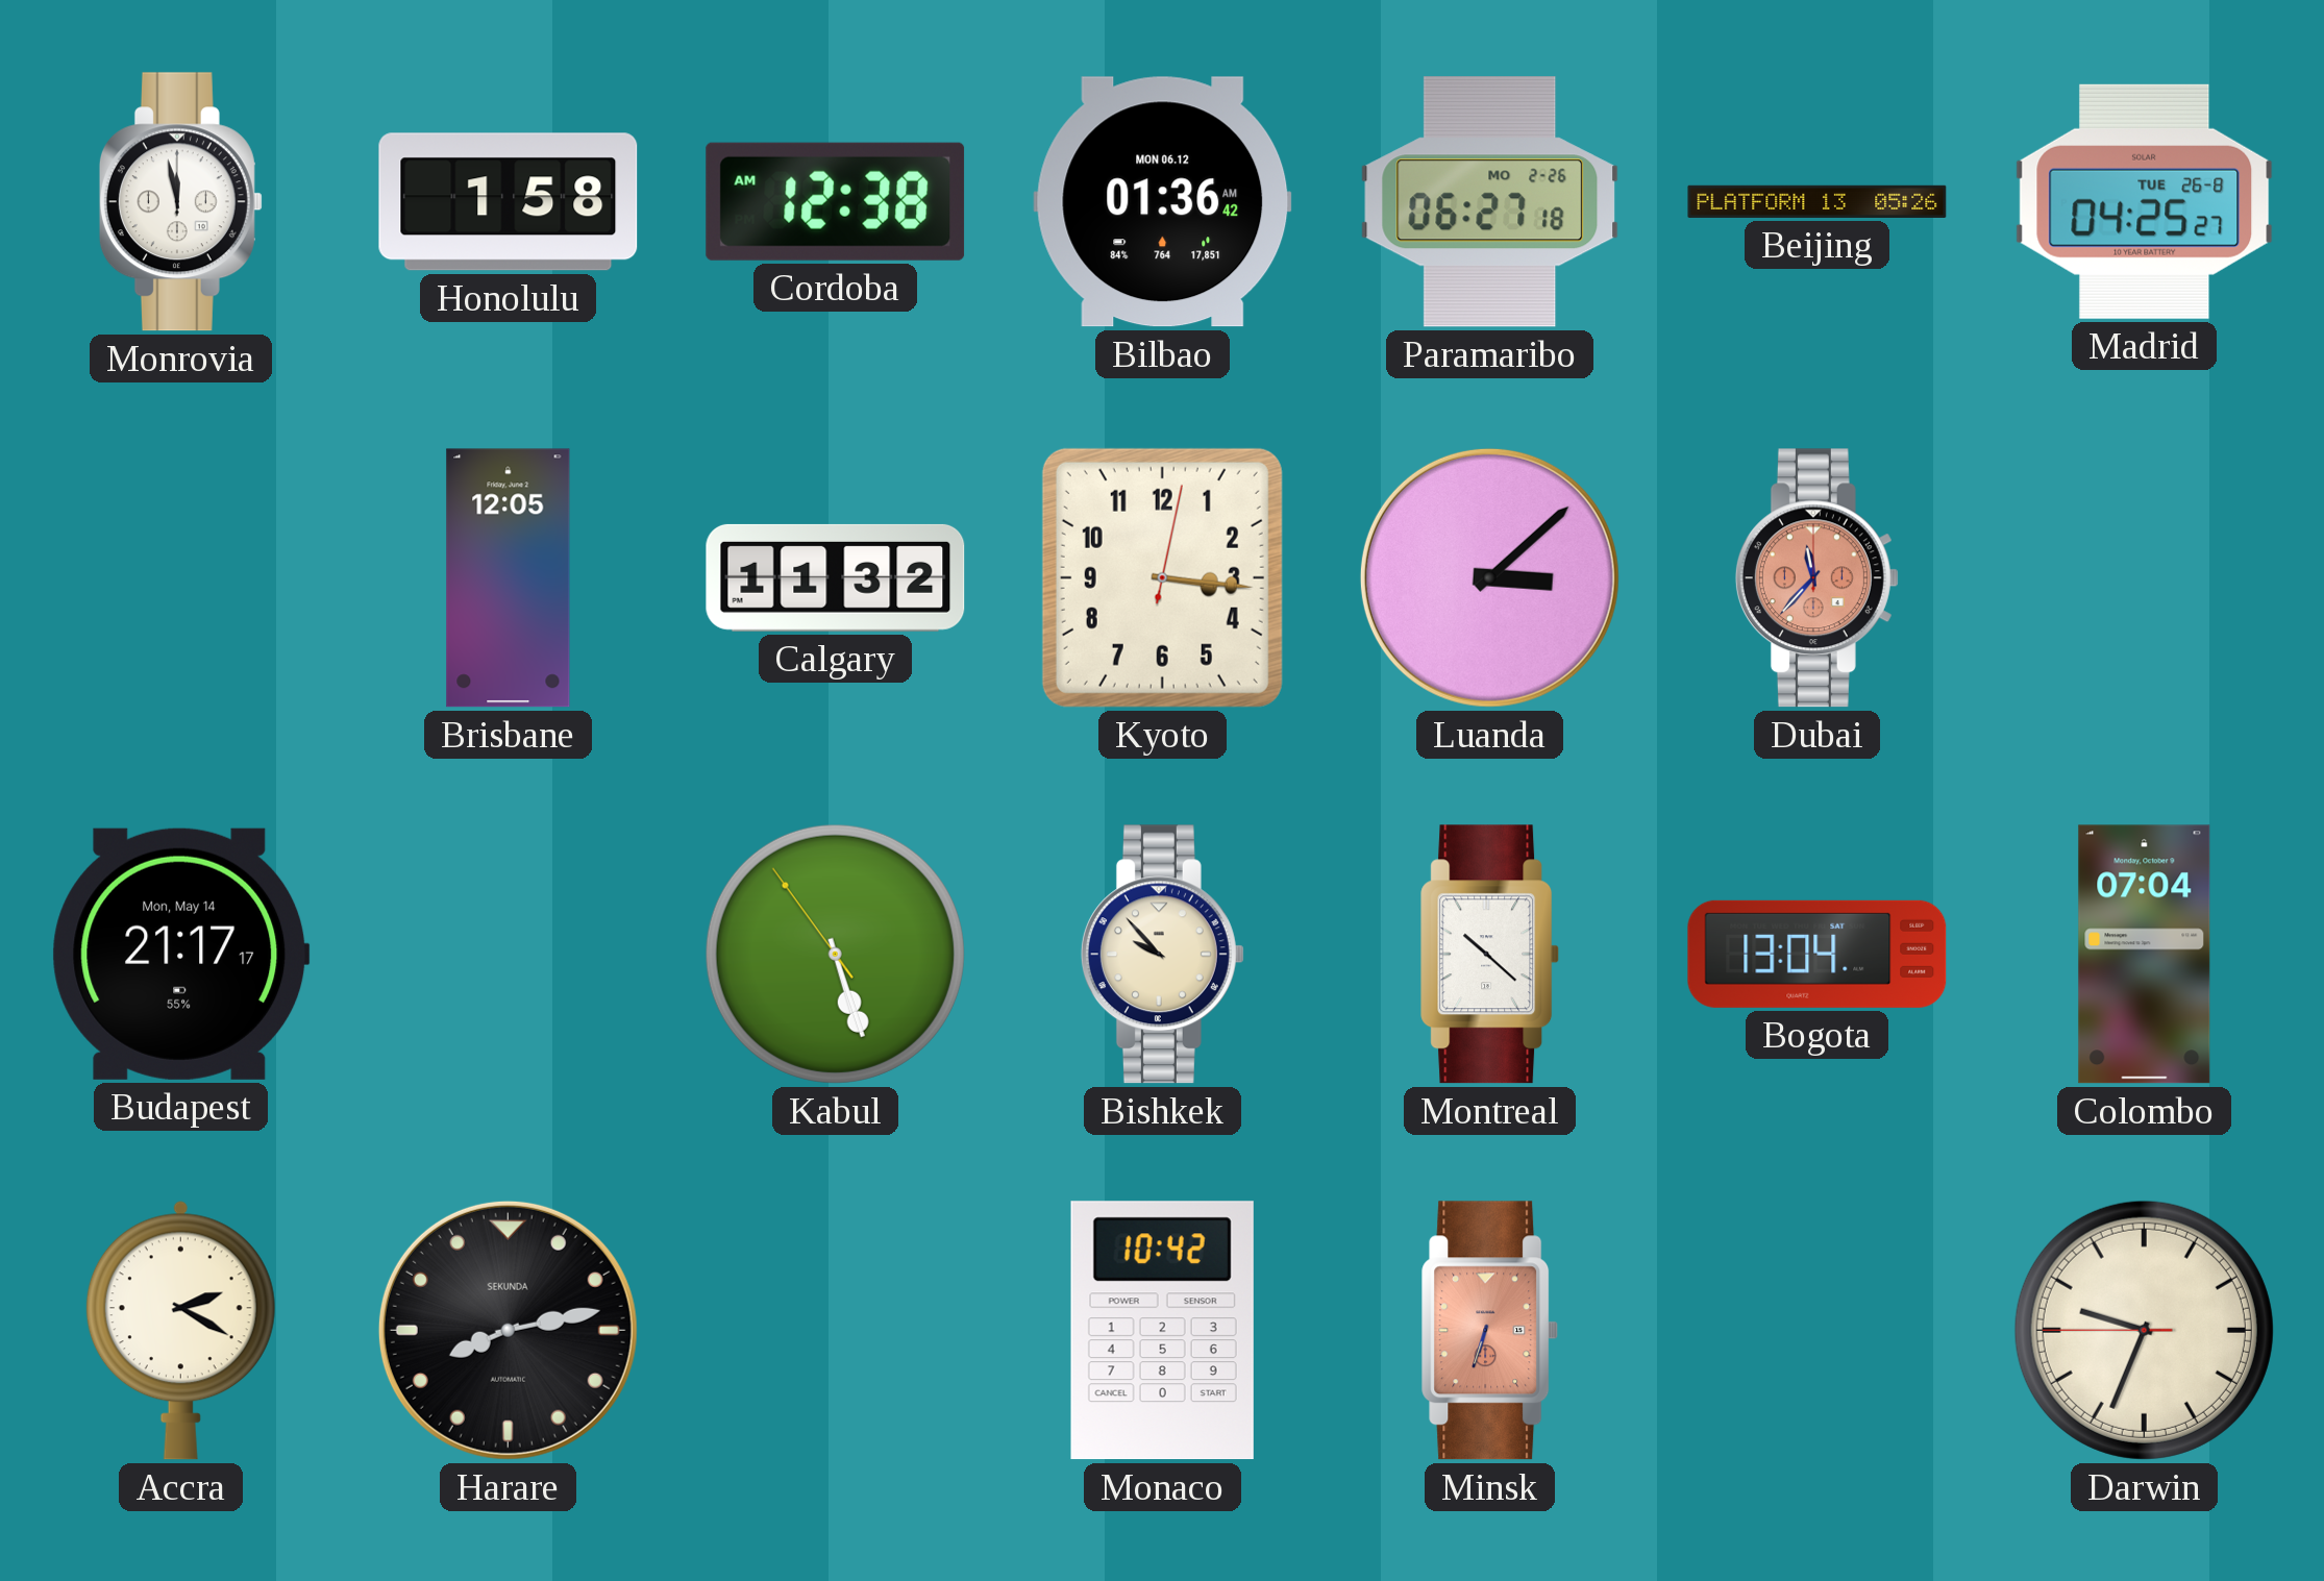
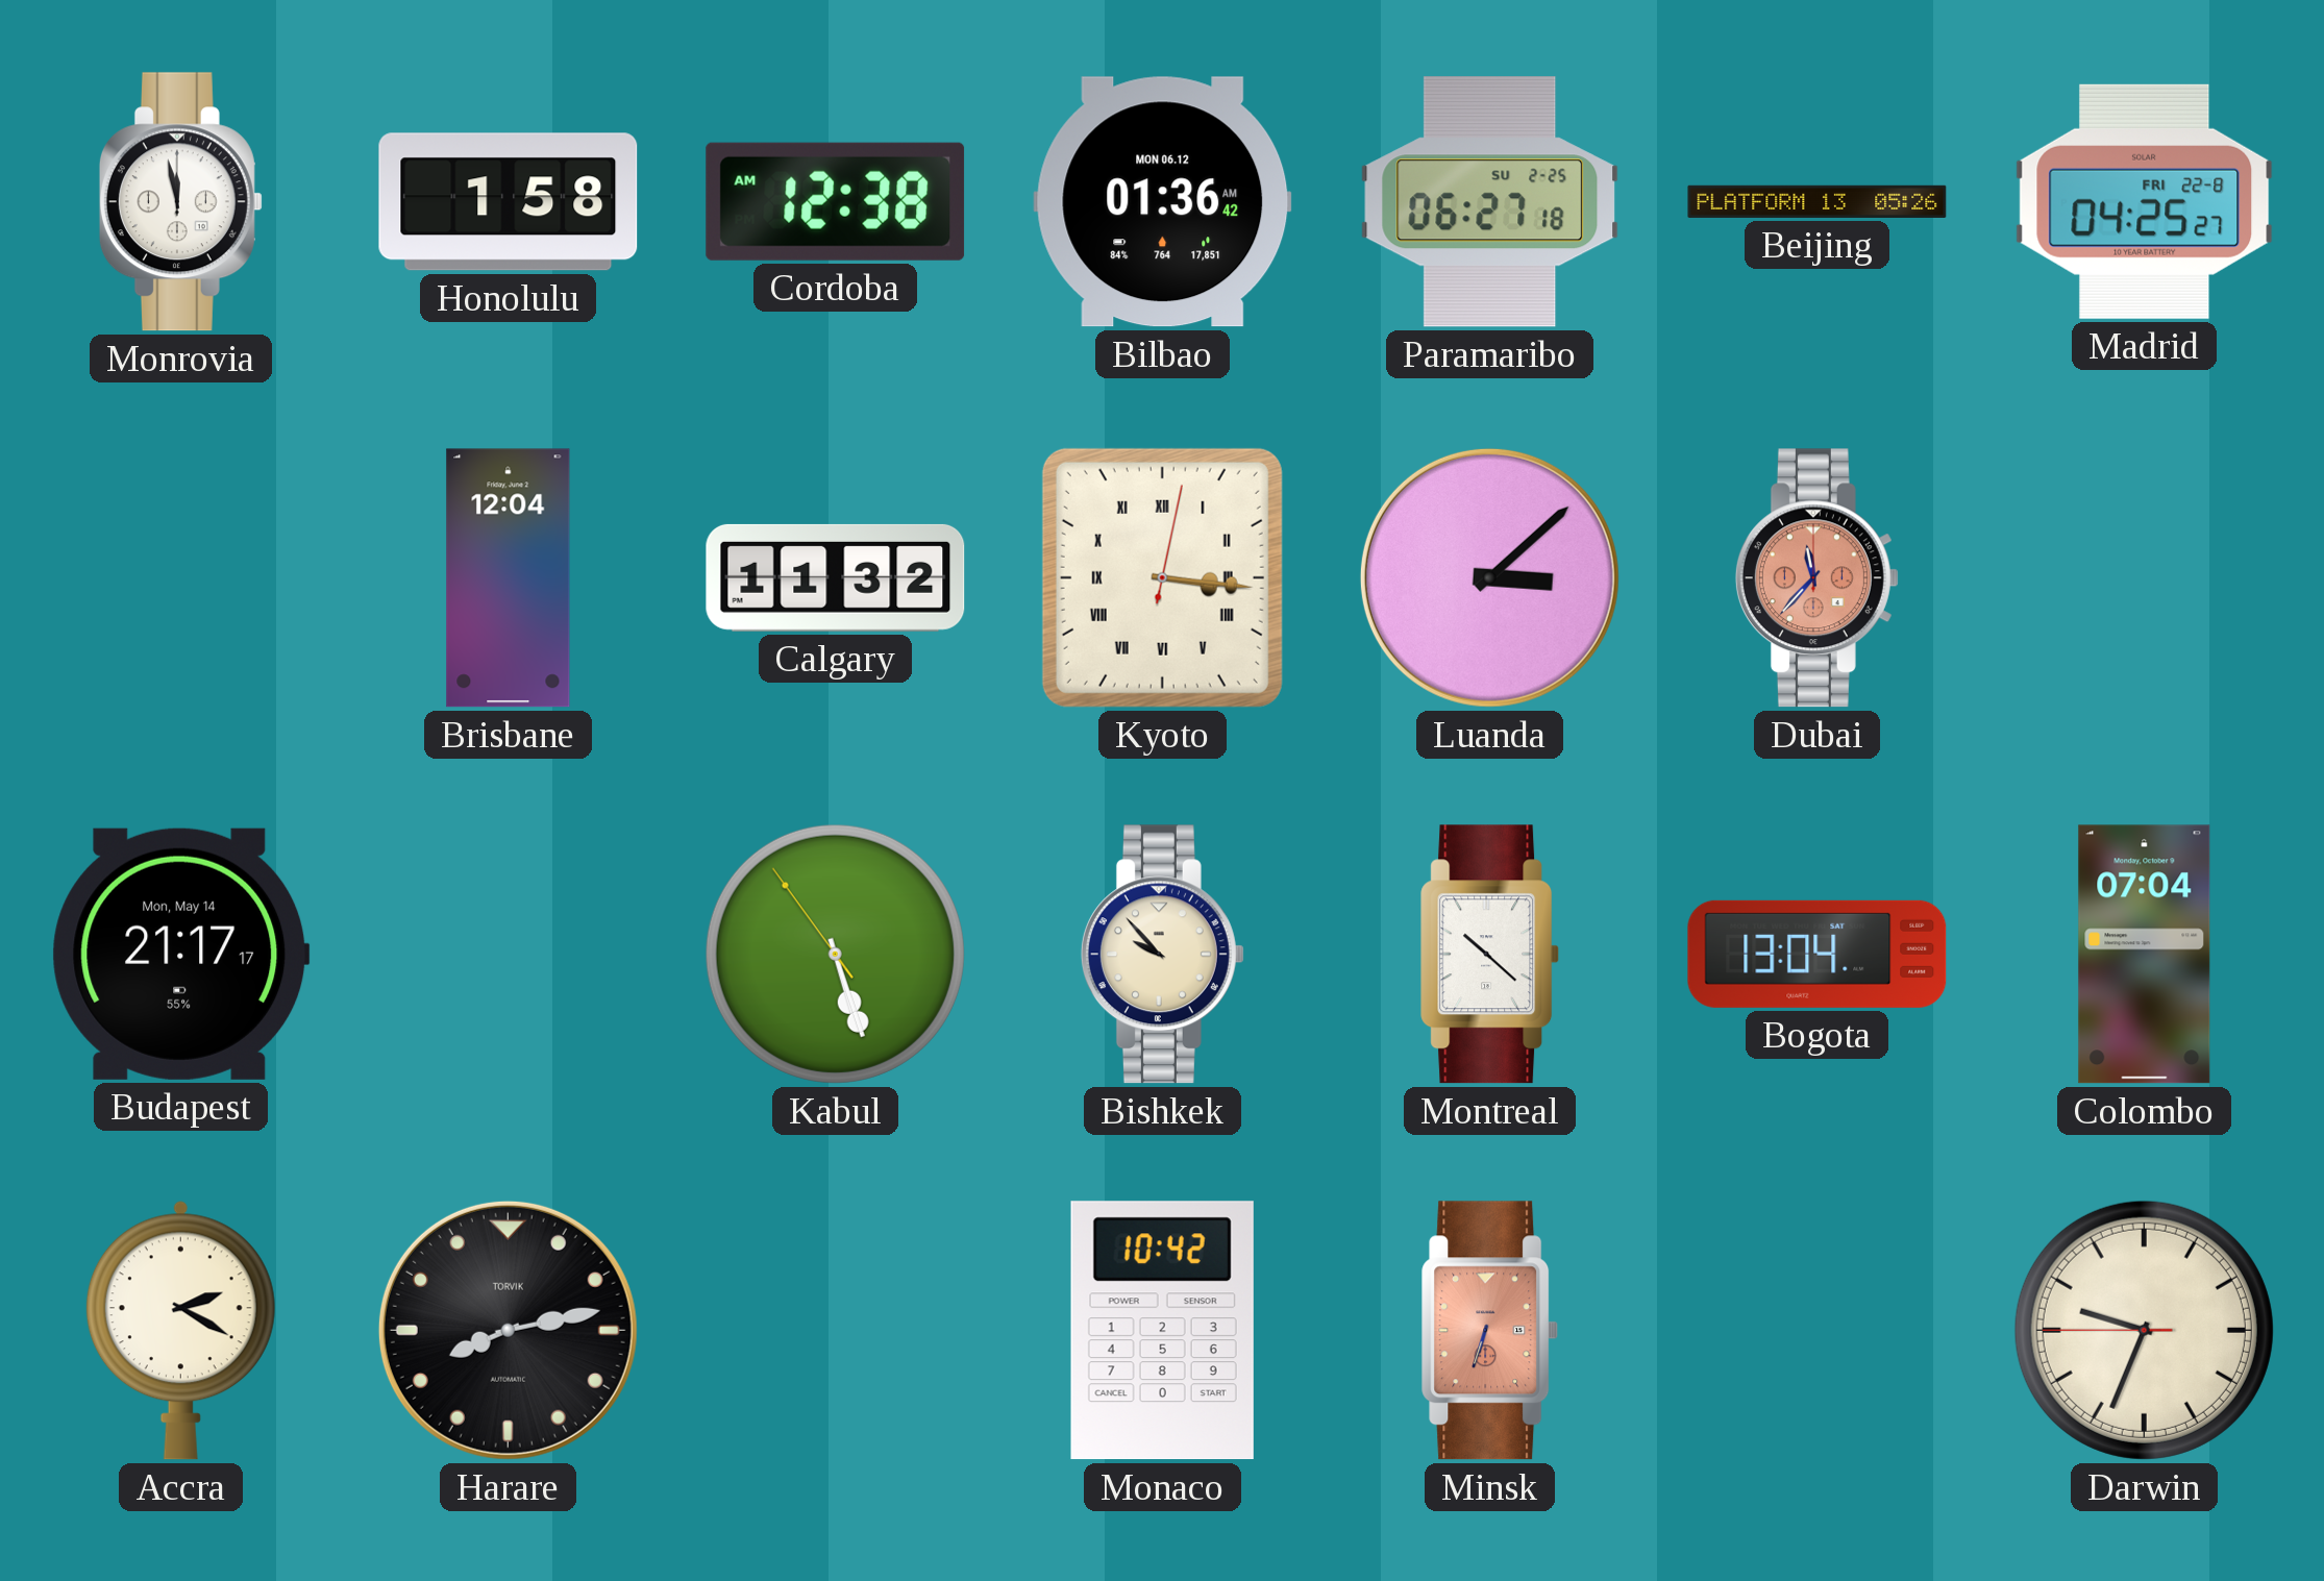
Paramaribo date: MO 2-26 -> SU 2-25
Madrid date: TUE 26-8 -> FRI 22-8
Brisbane: 12:05 -> 12:04
Kyoto numerals: Arabic -> Roman
Harare brand: SEKUNDA -> TORVIK
